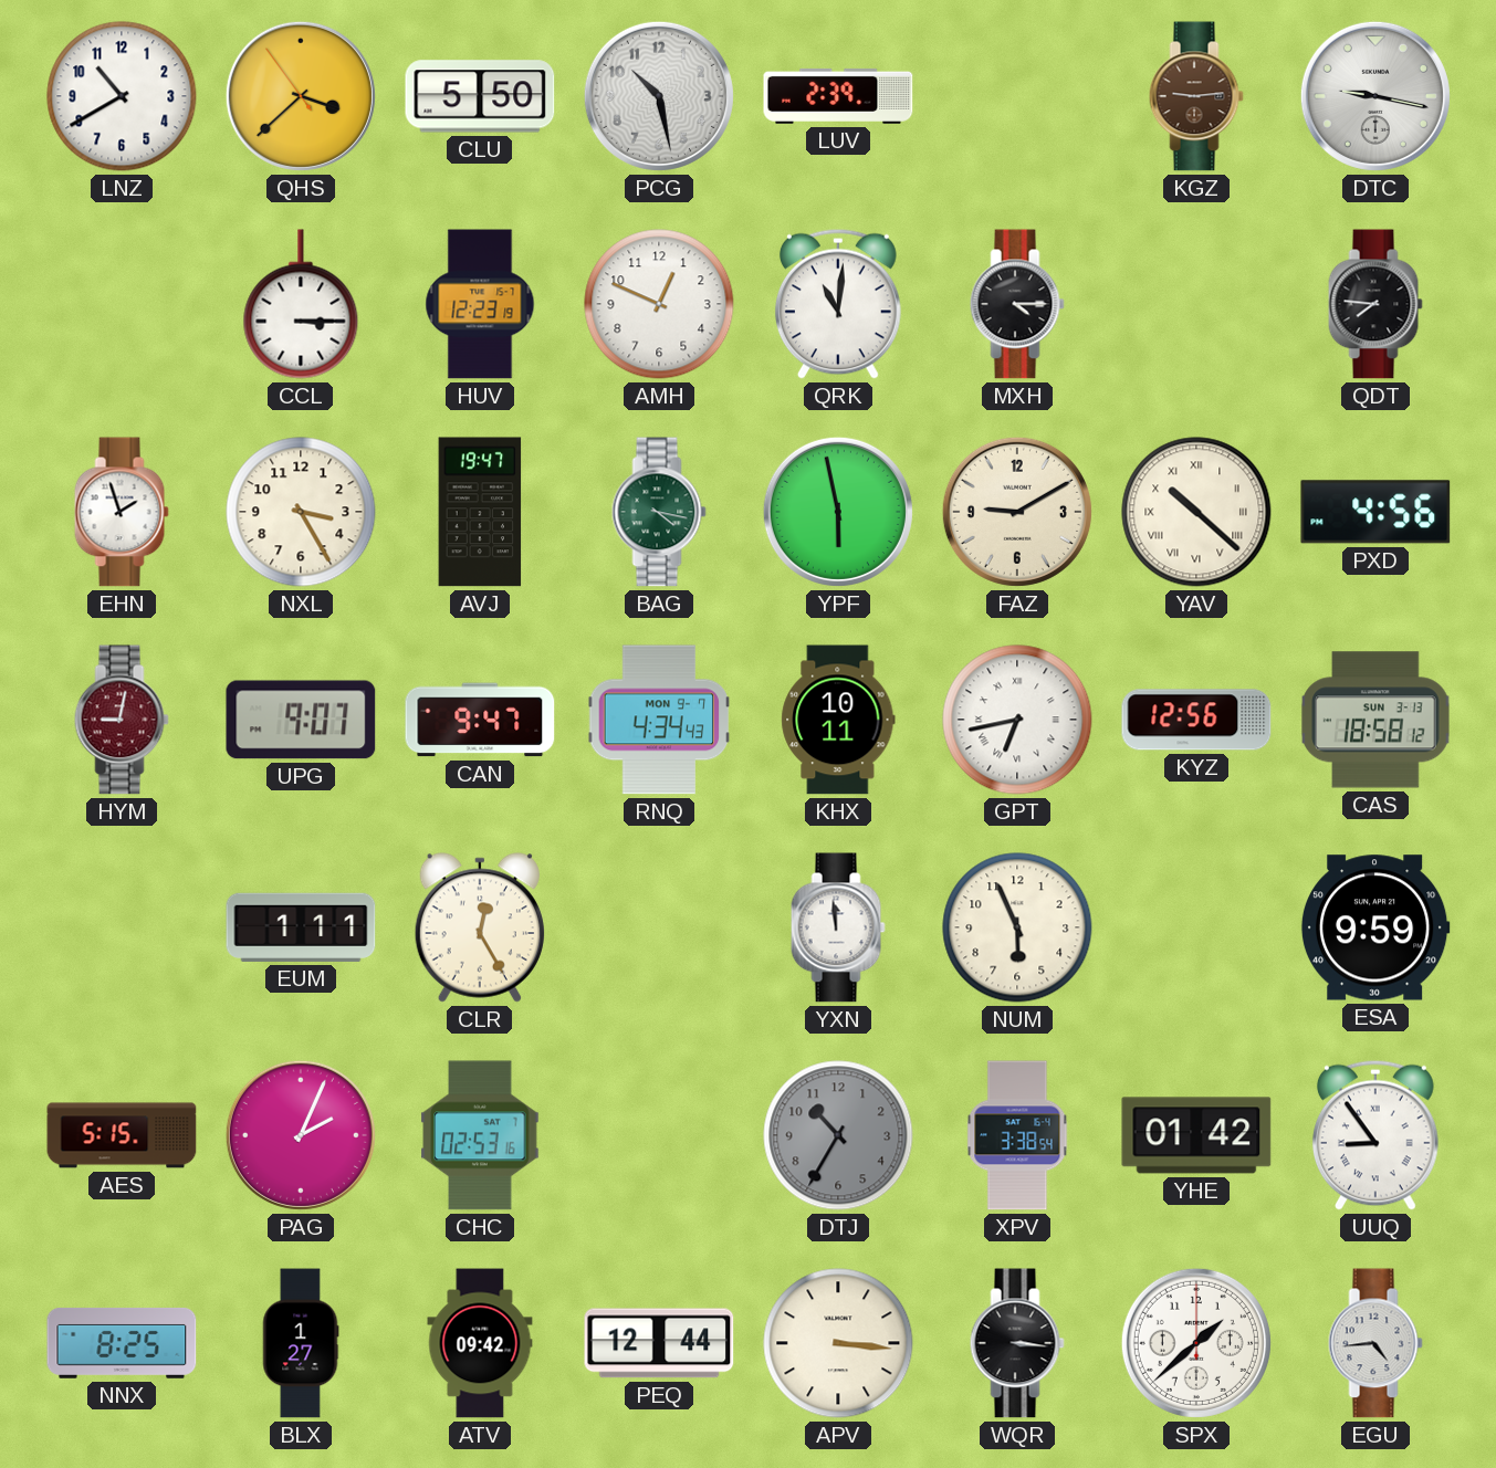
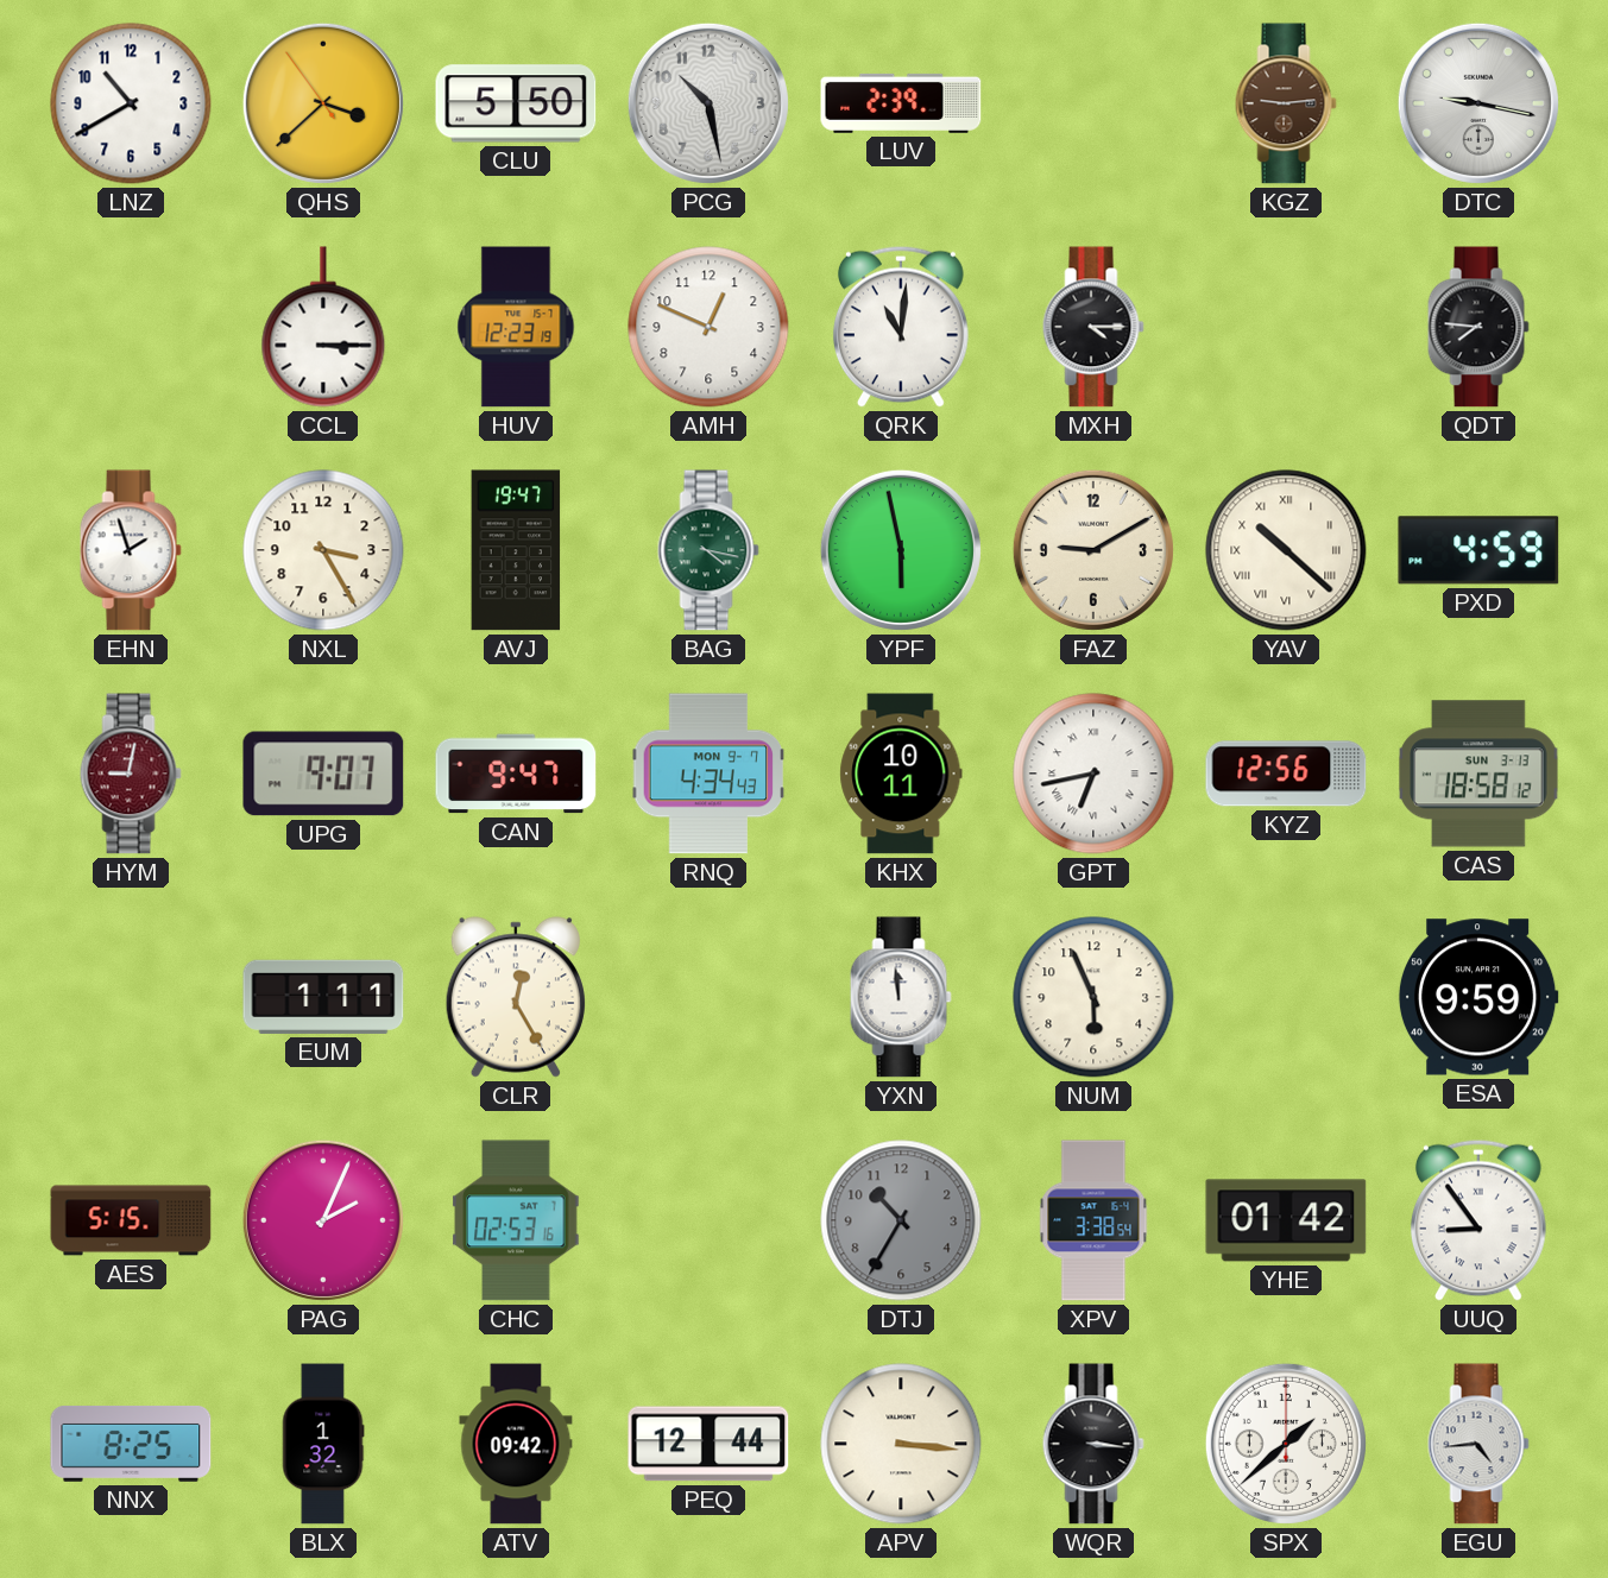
PXD: 4:56 -> 4:59
BLX: 1:27 -> 1:32
